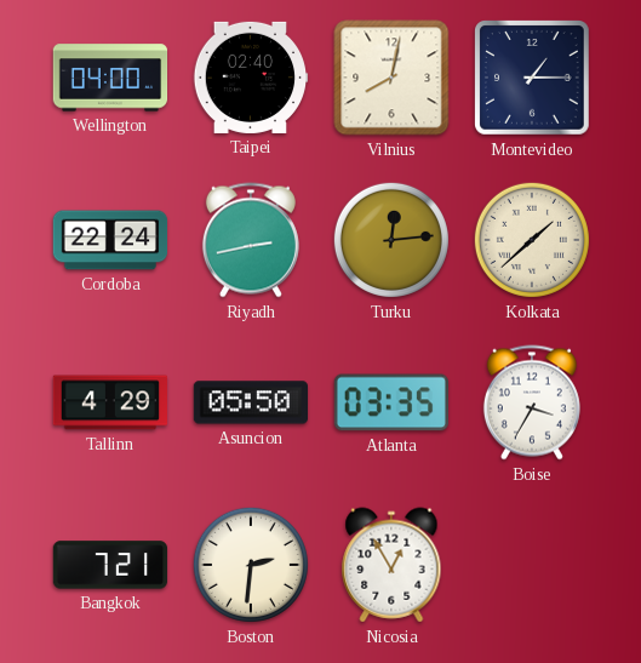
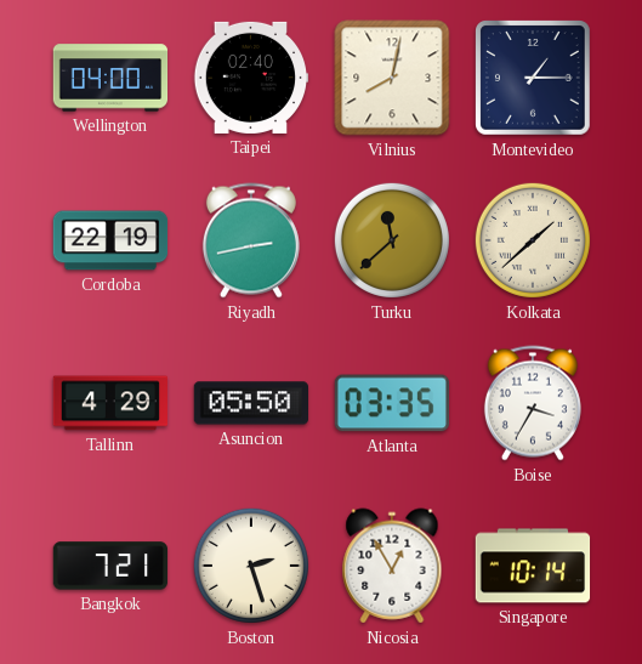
Cordoba: 22:24 -> 22:19
Turku: 12:14 -> 11:38
Boston: 2:31 -> 2:27
Singapore: none -> 10:14
